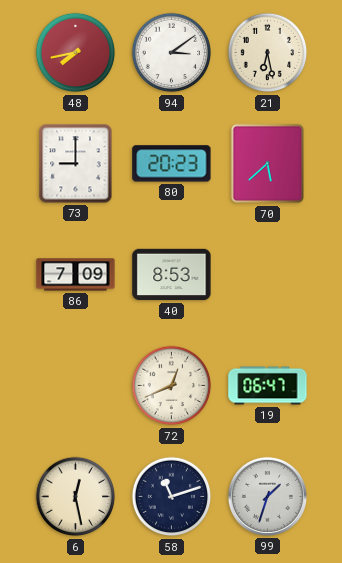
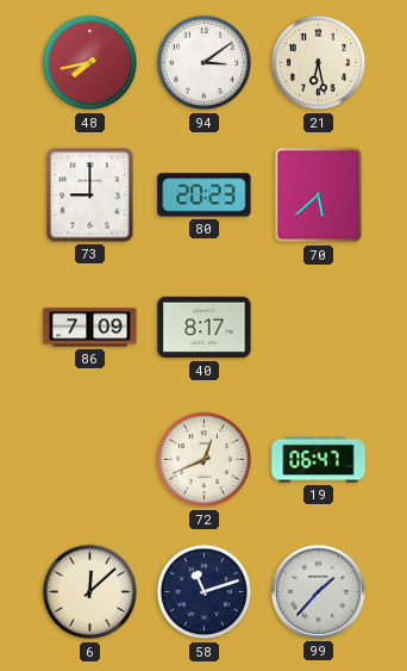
40: 8:53 -> 8:17
6: 12:28 -> 12:08
99: 1:33 -> 1:37
